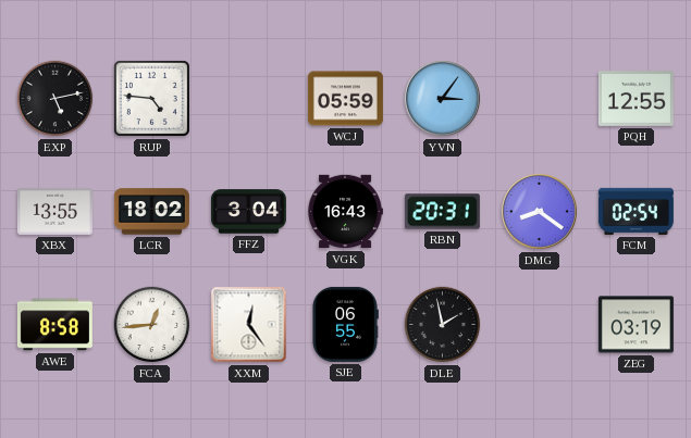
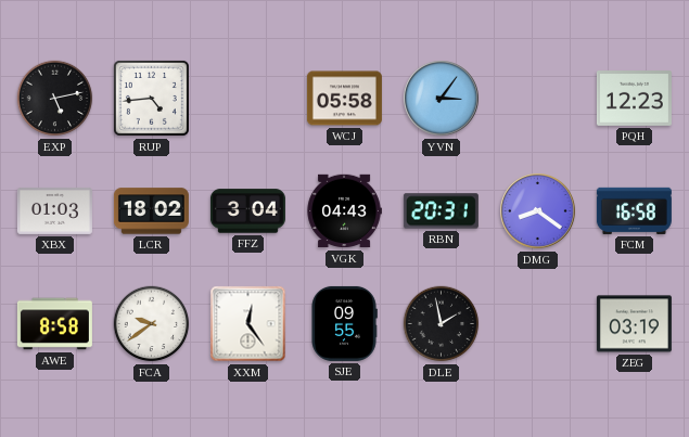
RUP: 4:46 -> 4:44
WCJ: 05:59 -> 05:58
PQH: 12:55 -> 12:23
XBX: 13:55 -> 01:03
VGK: 16:43 -> 04:43
FCM: 02:54 -> 16:58
FCA: 12:44 -> 9:39
SJE: 06:55 -> 09:55
